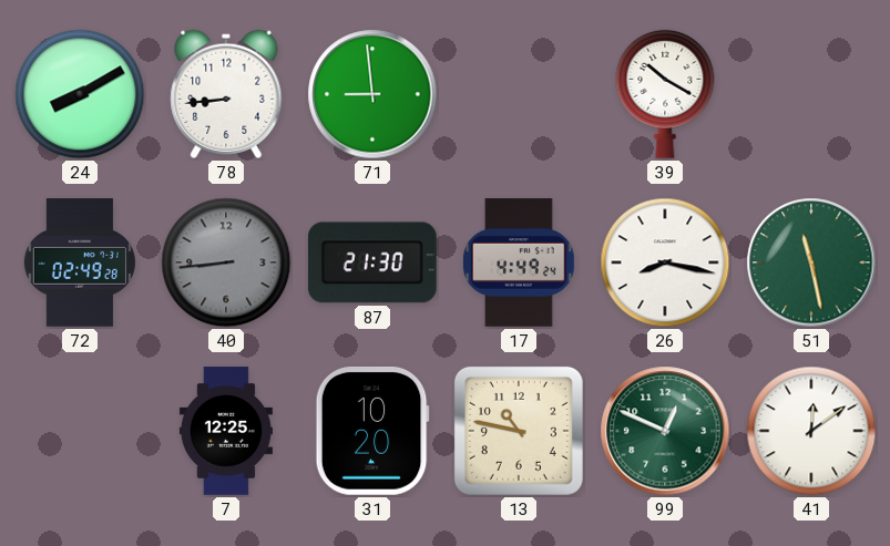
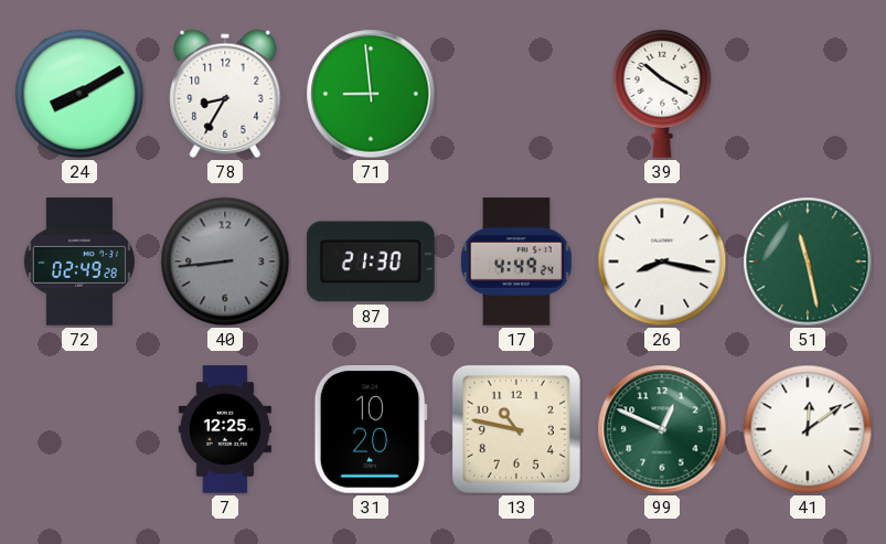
78: 8:44 -> 8:35
